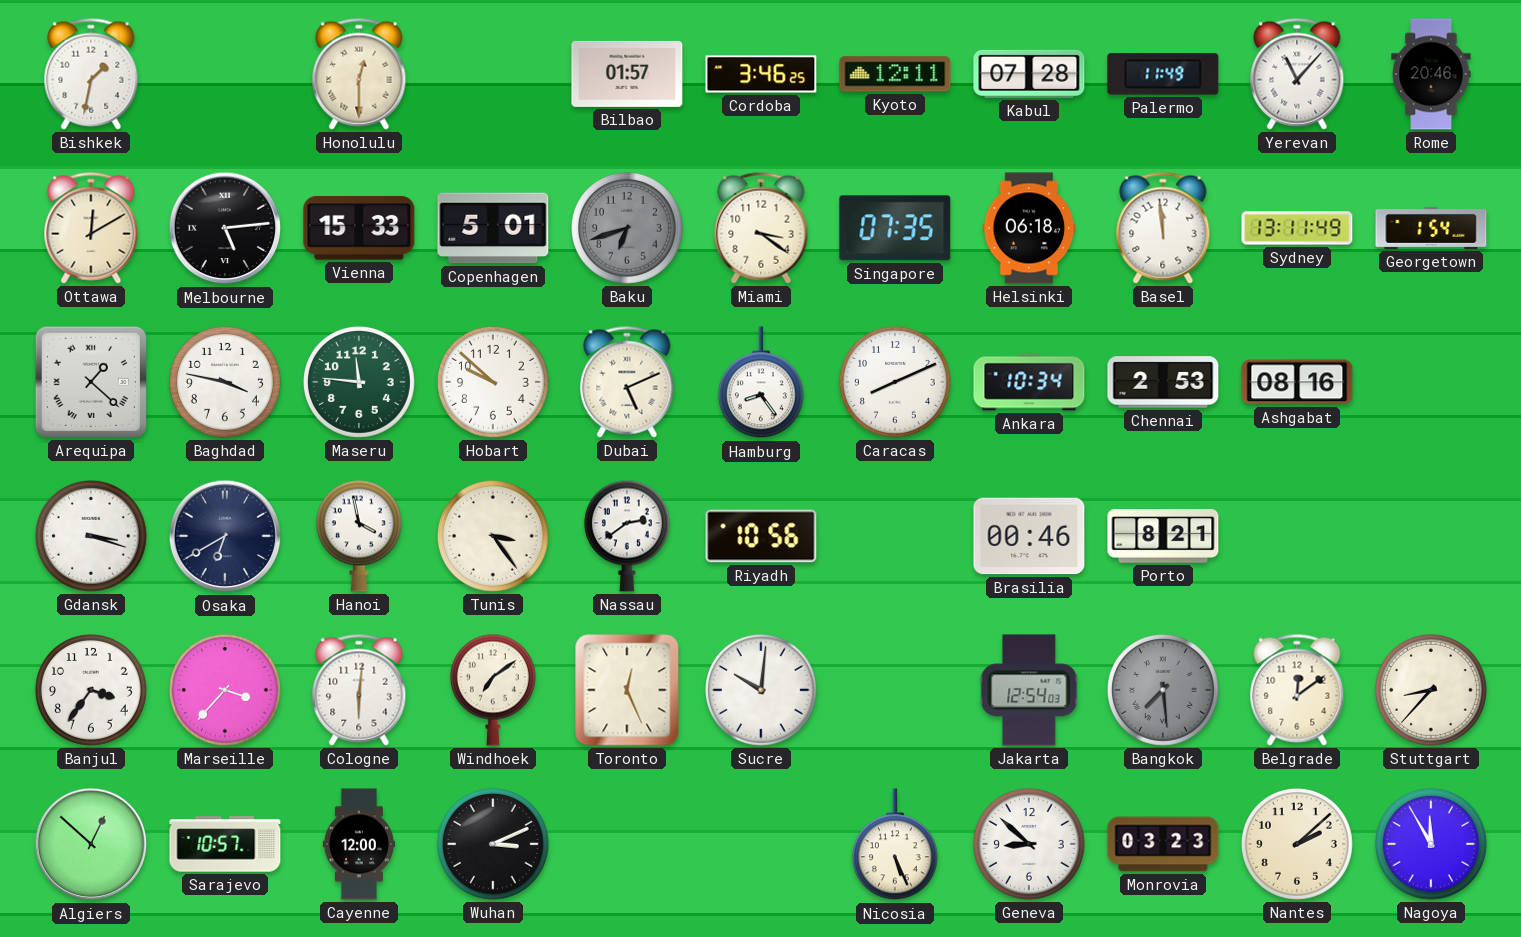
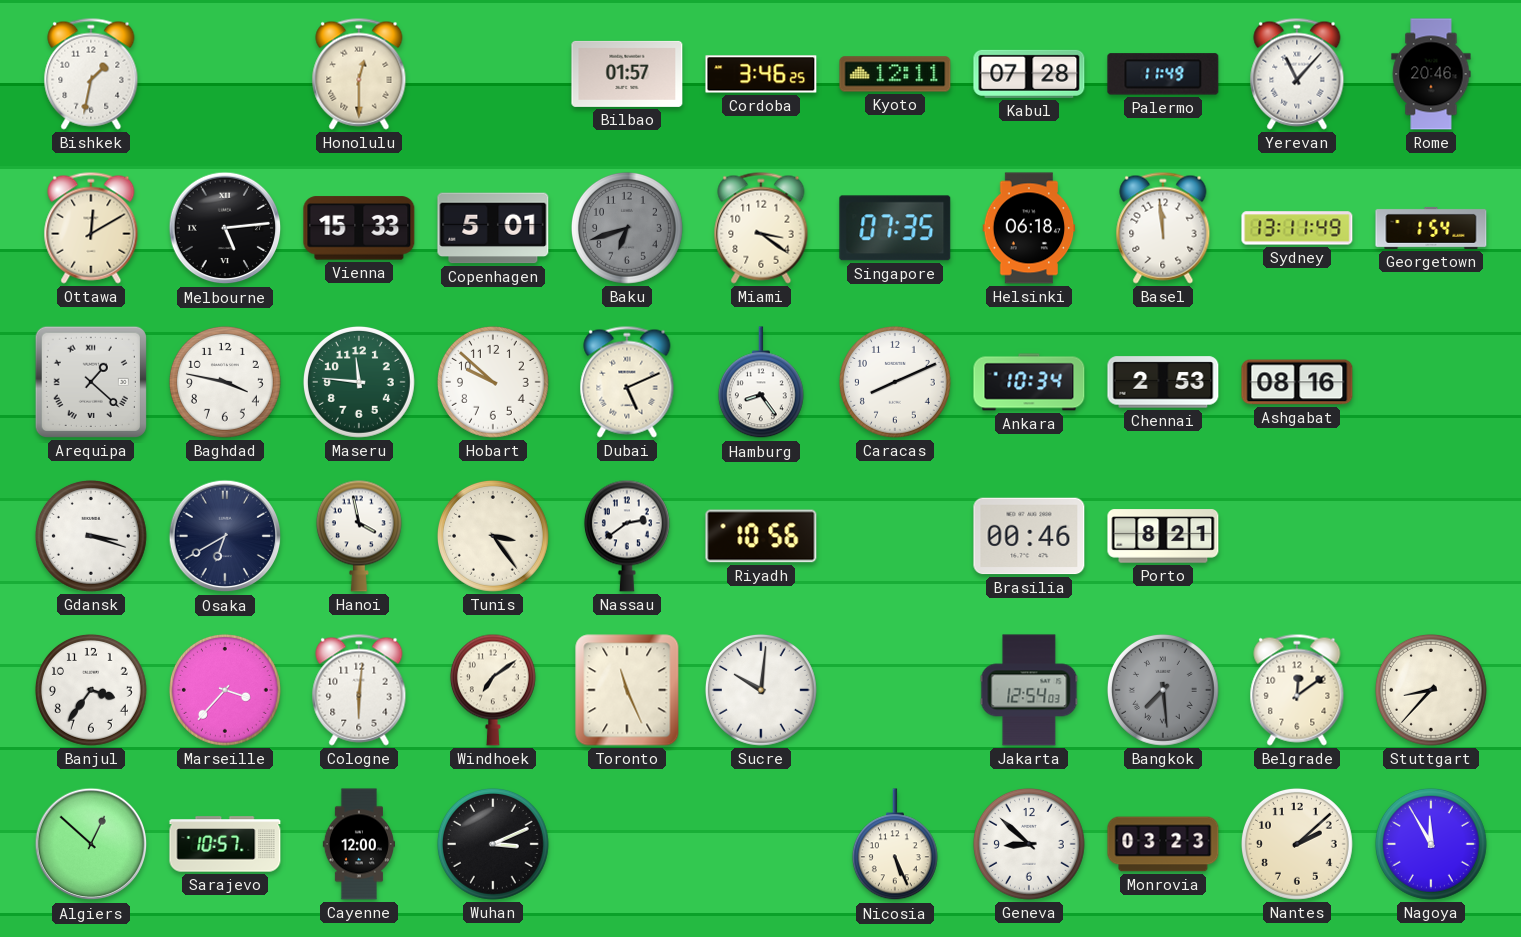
Toronto: 12:26 -> 11:26
